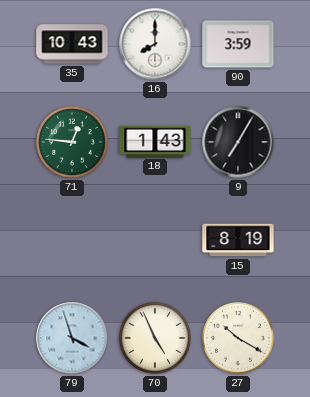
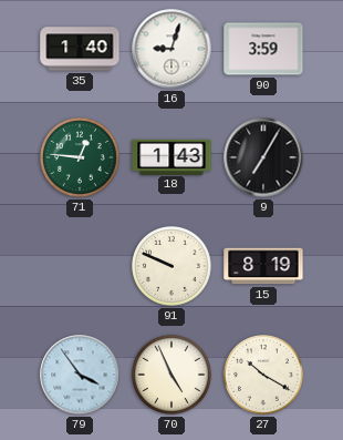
35: 10:43 -> 1:40
16: 8:00 -> 9:03
91: none -> 9:49
79: 3:57 -> 3:54
